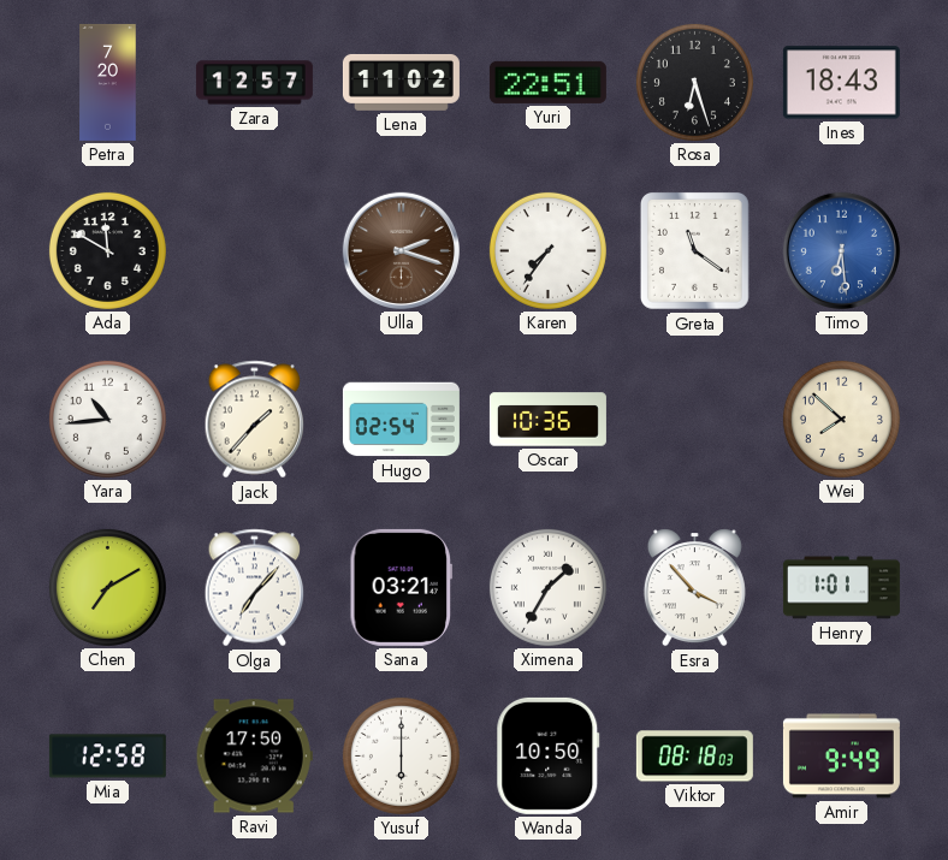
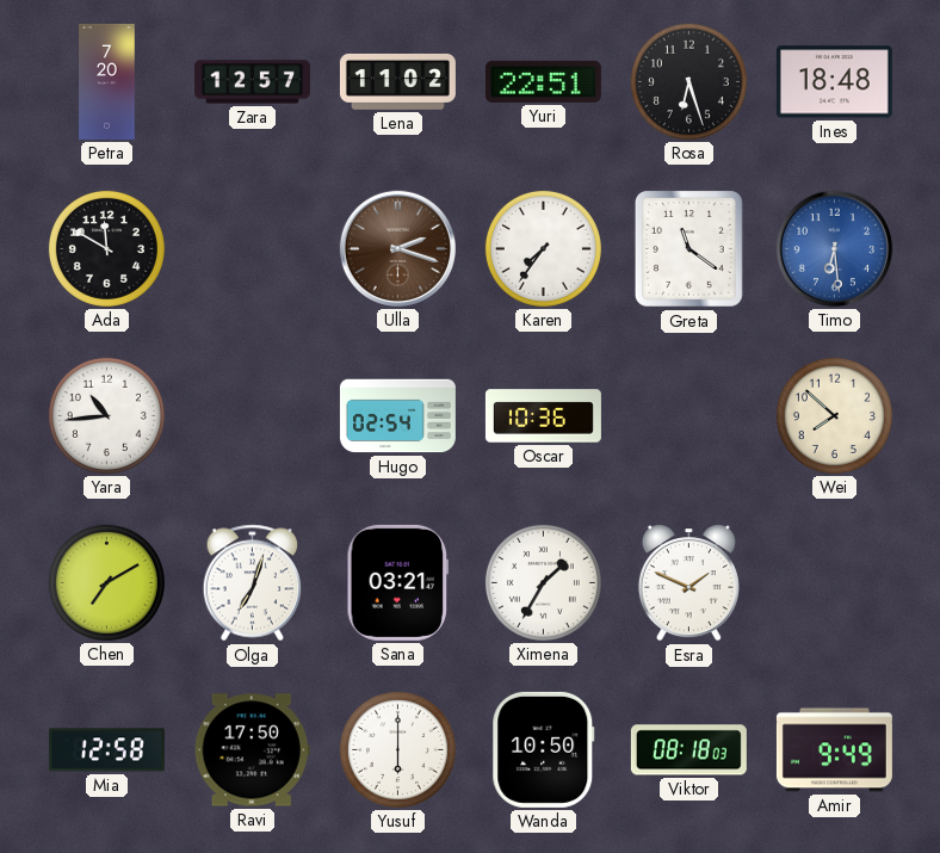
Ines: 18:43 -> 18:48
Jack: 1:37 -> none
Olga: 7:07 -> 7:03
Esra: 3:53 -> 1:49
Henry: 1:01 -> none
